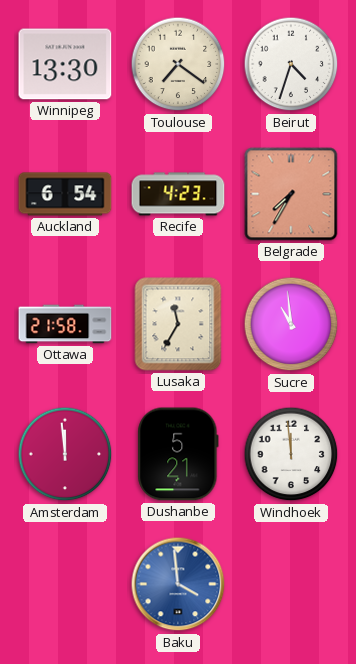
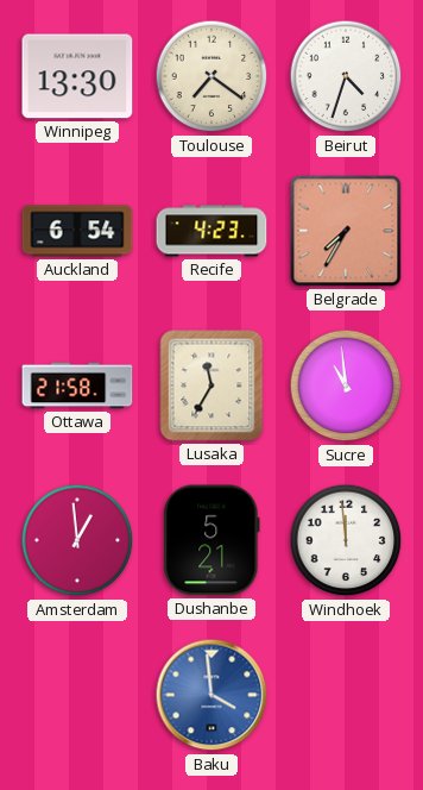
Amsterdam: 11:59 -> 12:59
